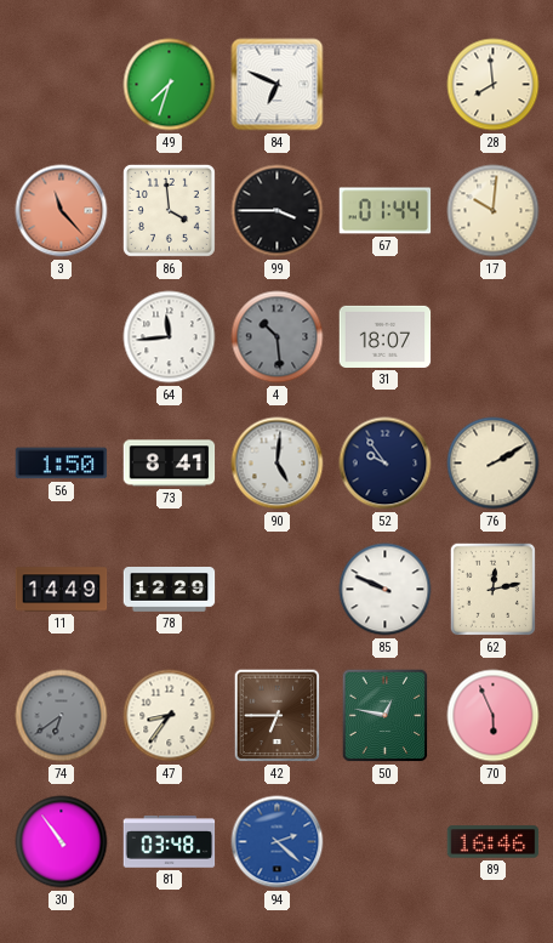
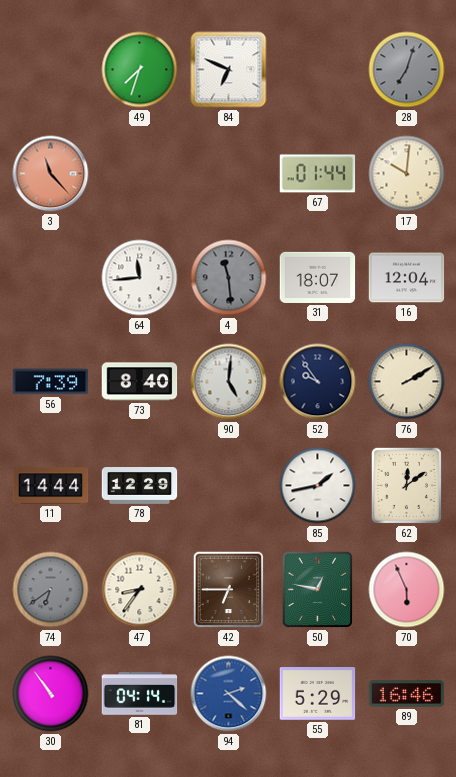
28: 7:59 -> 7:03
28 dial: cream -> grey
86: 3:59 -> none
99: 3:45 -> none
4: 10:29 -> 11:29
16: none -> 12:04
56: 1:50 -> 7:39
73: 8:41 -> 8:40
11: 14:49 -> 14:44
85: 9:49 -> 1:43
62: 12:13 -> 12:09
81: 03:48 -> 04:14
55: none -> 5:29
